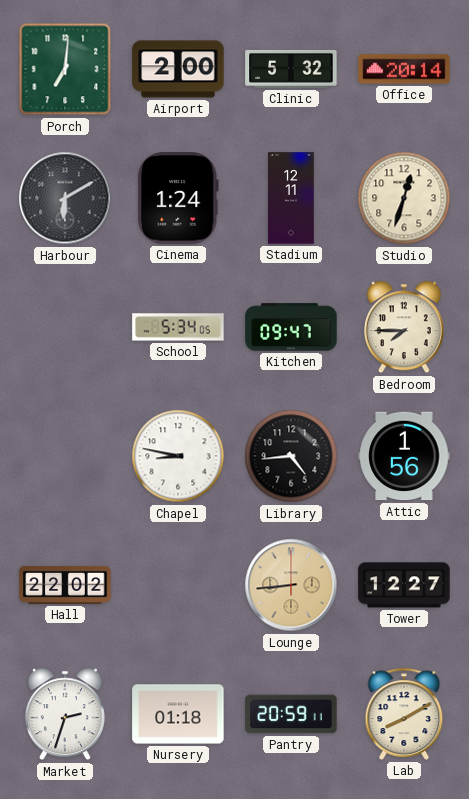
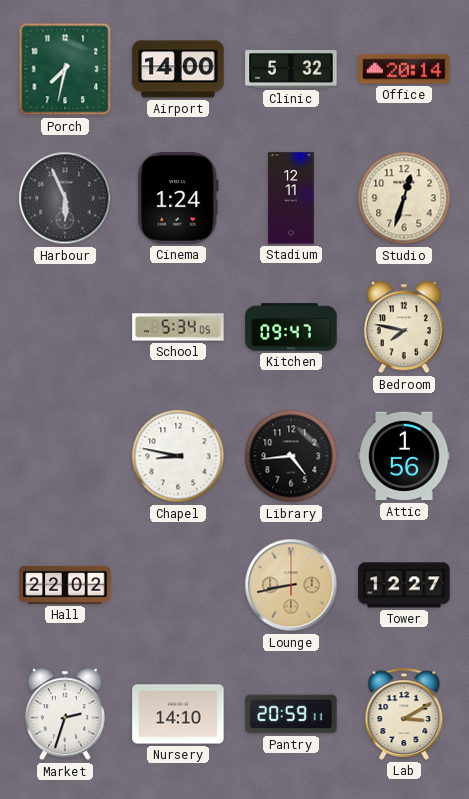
Porch: 7:01 -> 7:32
Airport: 2:00 -> 14:00
Harbour: 6:10 -> 5:56
Bedroom: 7:45 -> 7:47
Lounge: 8:44 -> 8:43
Nursery: 01:18 -> 14:10
Lab: 8:10 -> 3:10
